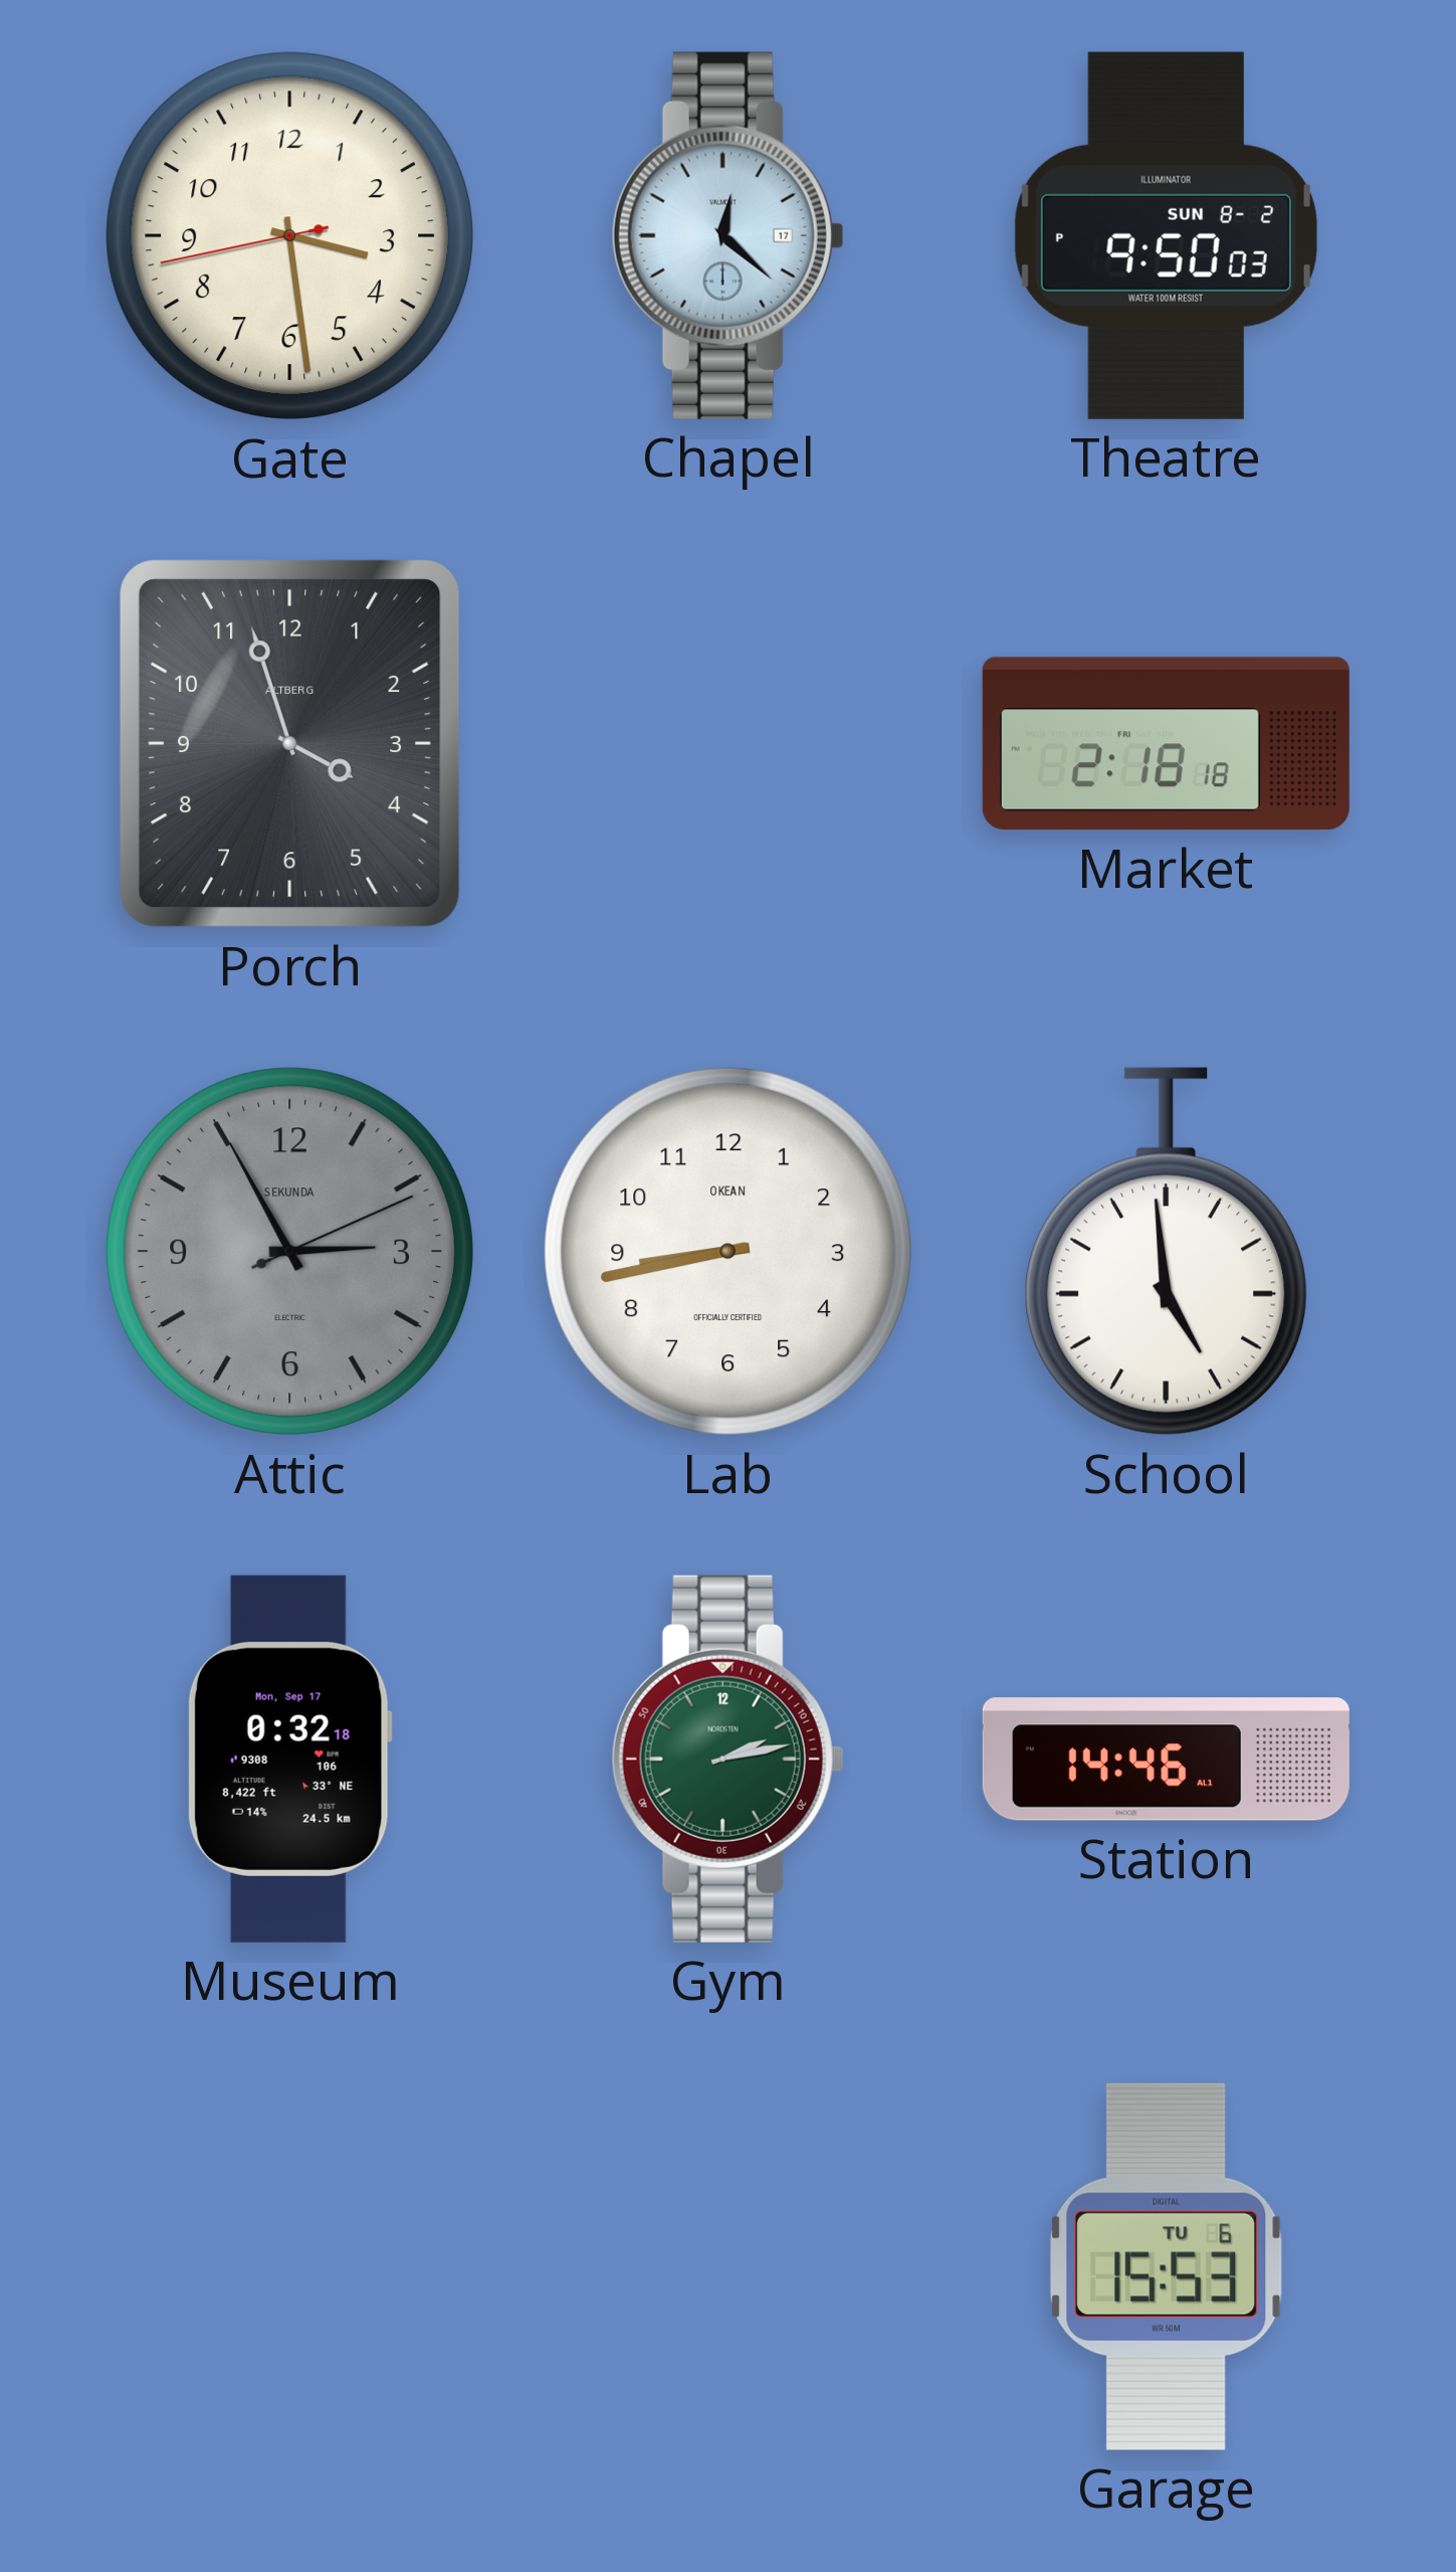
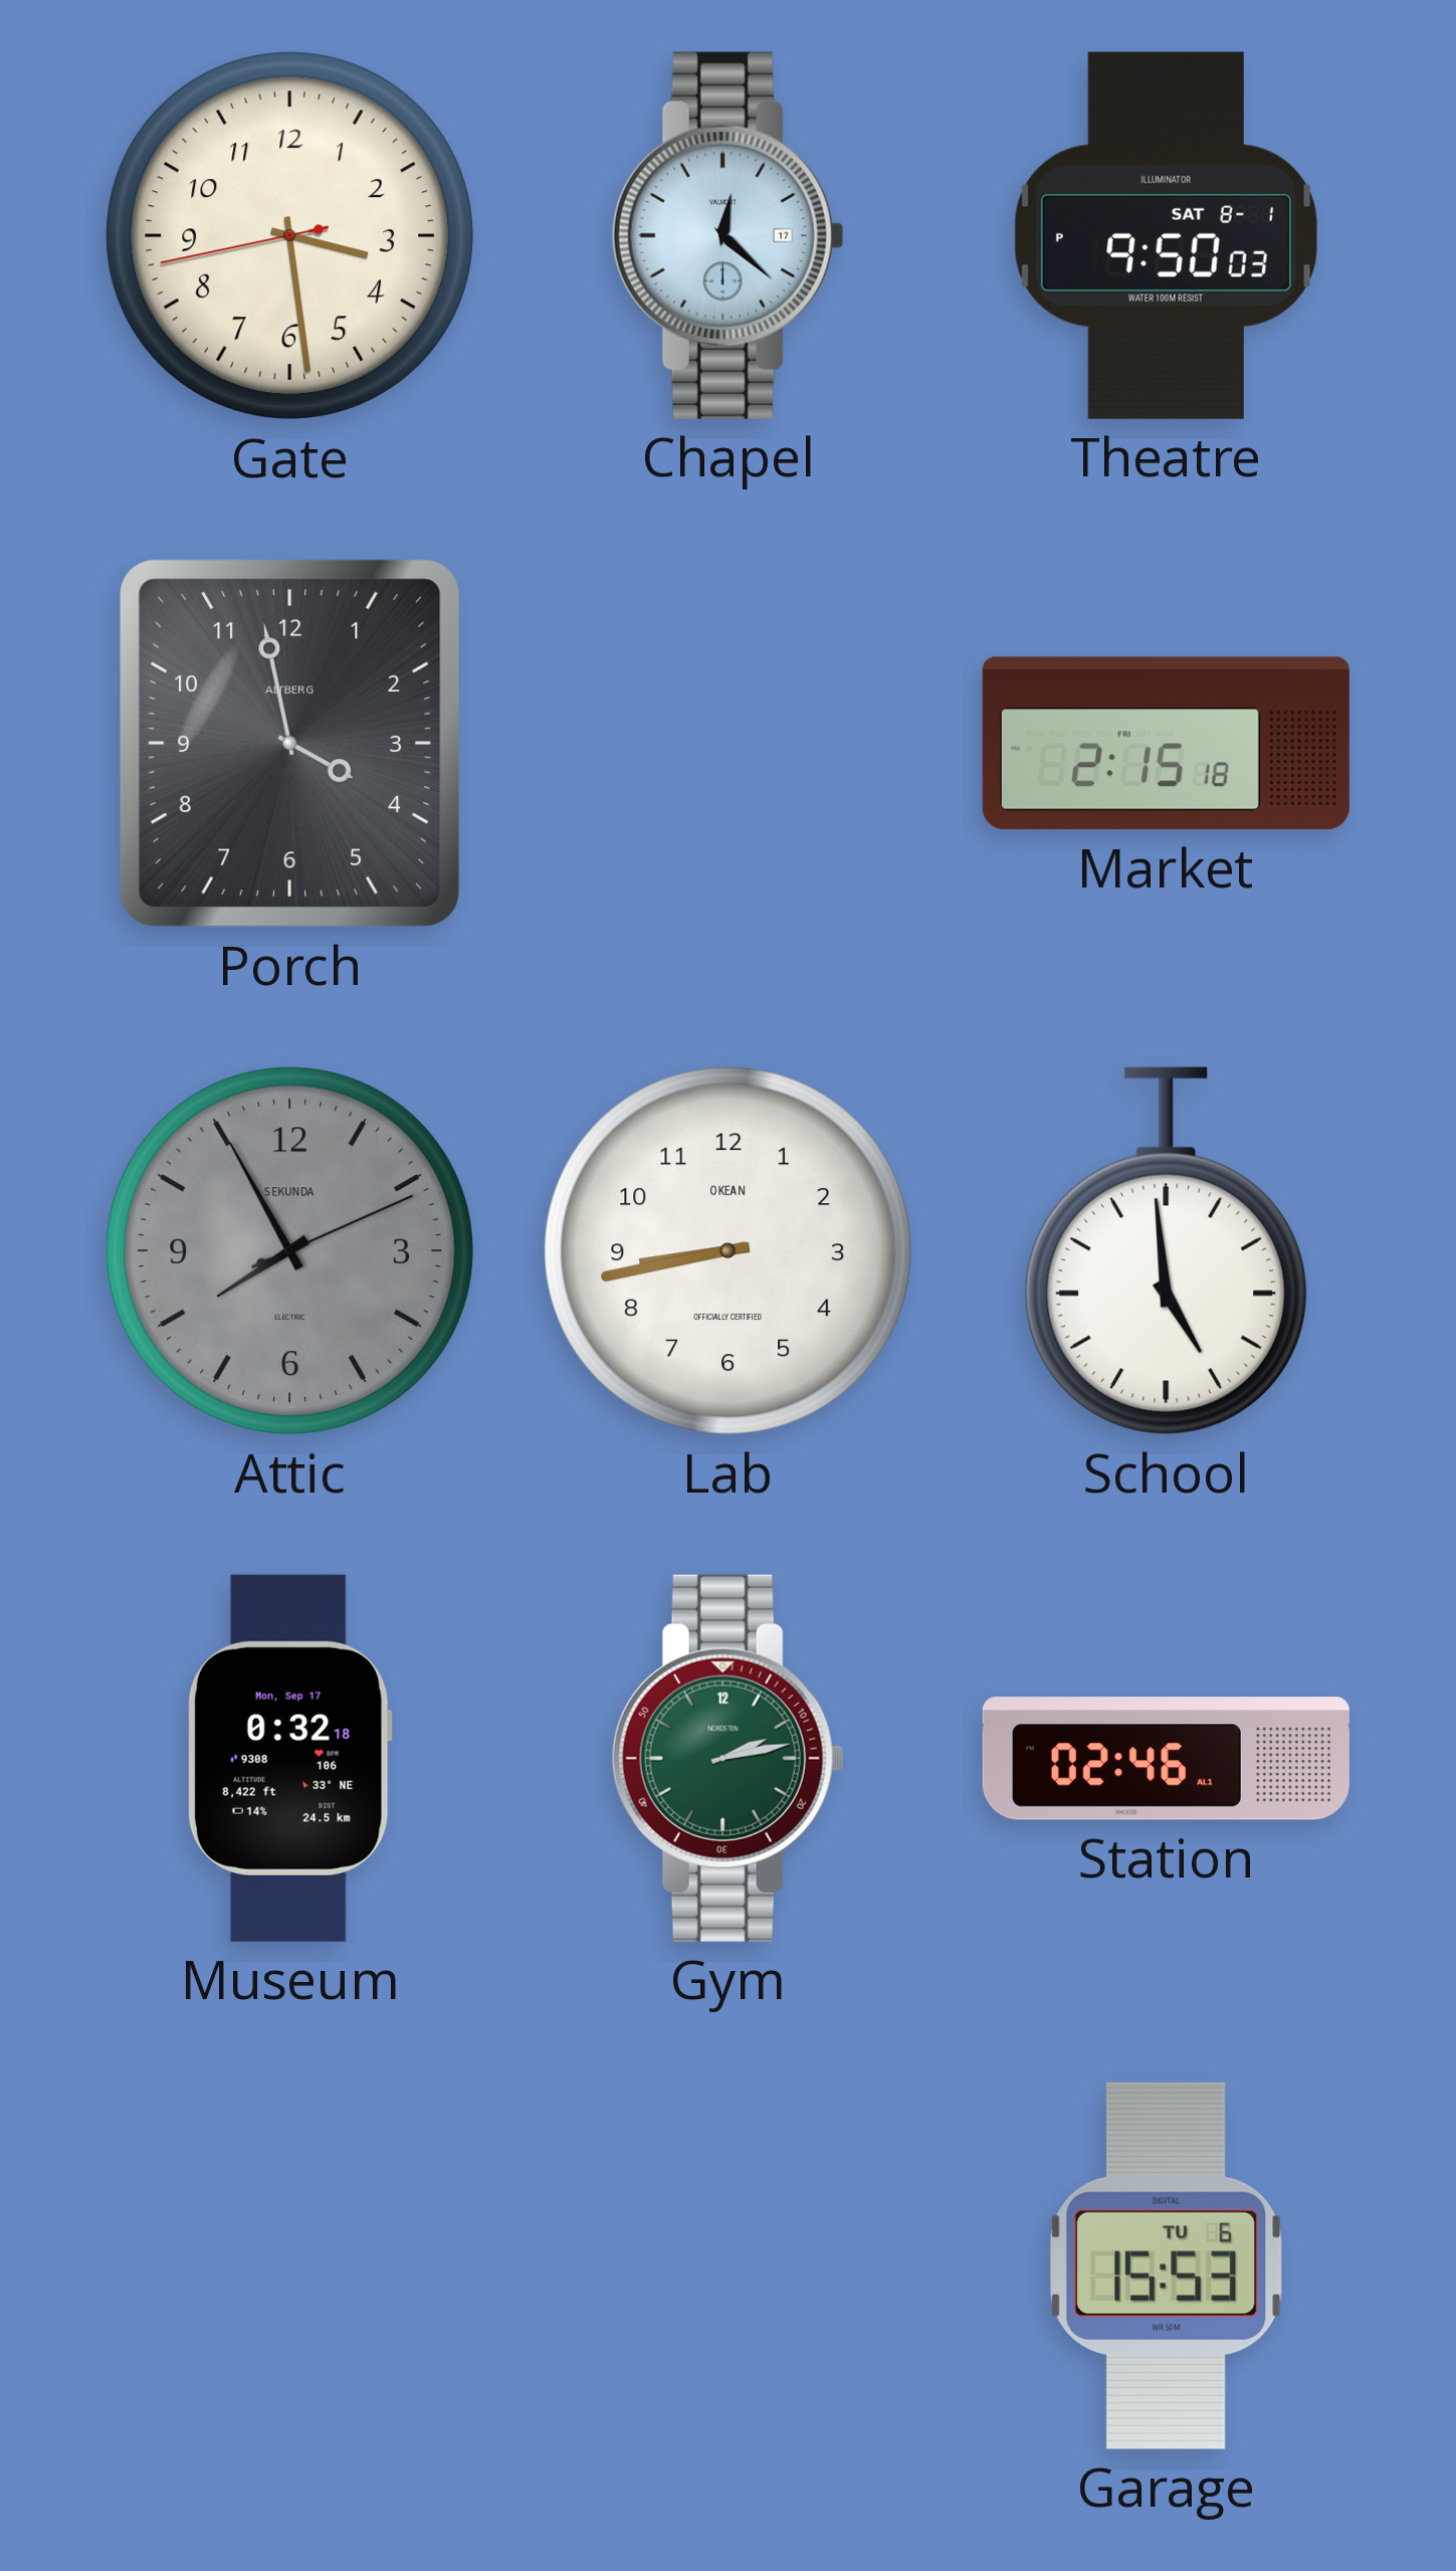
Theatre date: SUN 8-2 -> SAT 8-1
Porch: 3:57 -> 3:58
Market: 2:18 -> 2:15
Attic: 2:55 -> 7:55
Station: 14:46 -> 02:46
